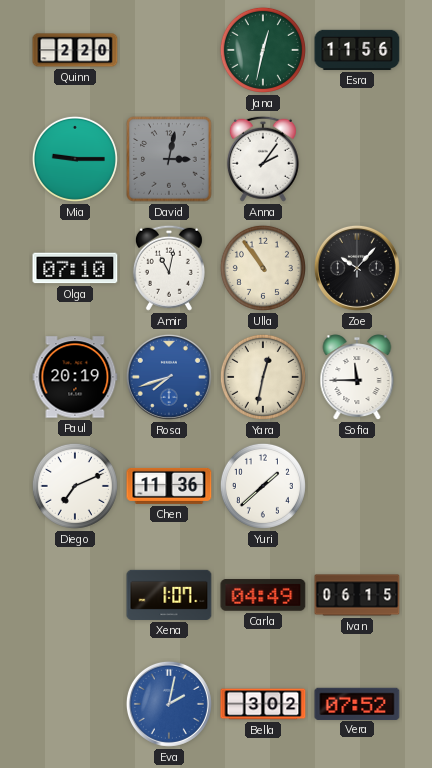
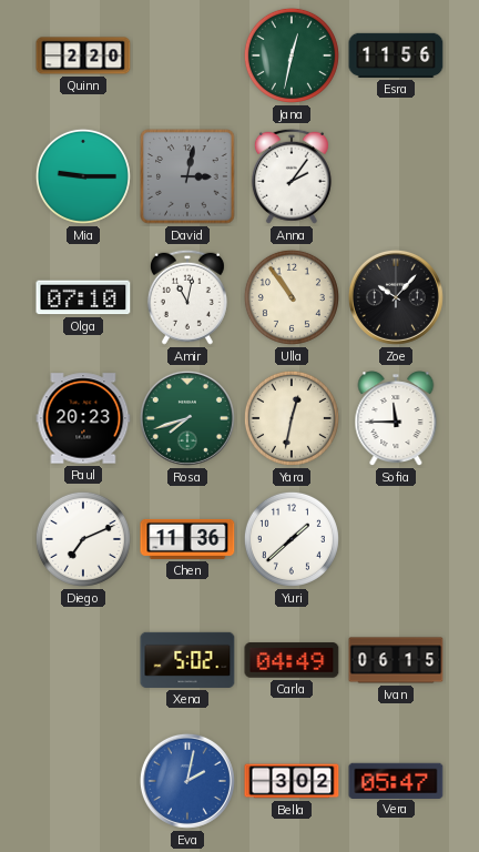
Paul: 20:19 -> 20:23
Rosa dial: blue -> green
Xena: 1:07 -> 5:02
Vera: 07:52 -> 05:47
